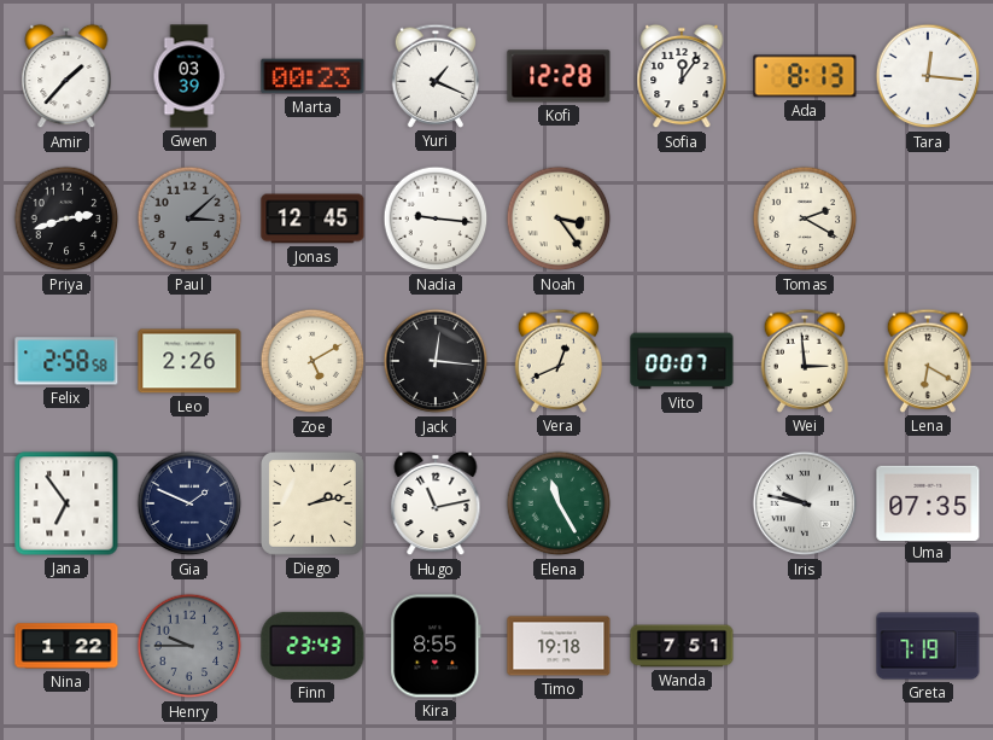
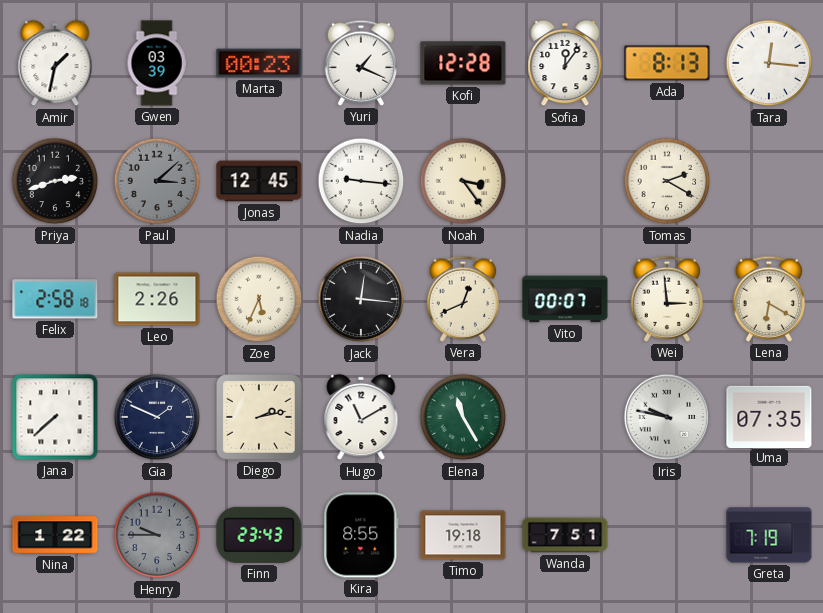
Amir: 1:37 -> 1:32
Felix: 2:58:58 -> 2:58:18
Zoe: 5:10 -> 5:34
Jana: 6:54 -> 7:38
Hugo: 11:13 -> 11:10
